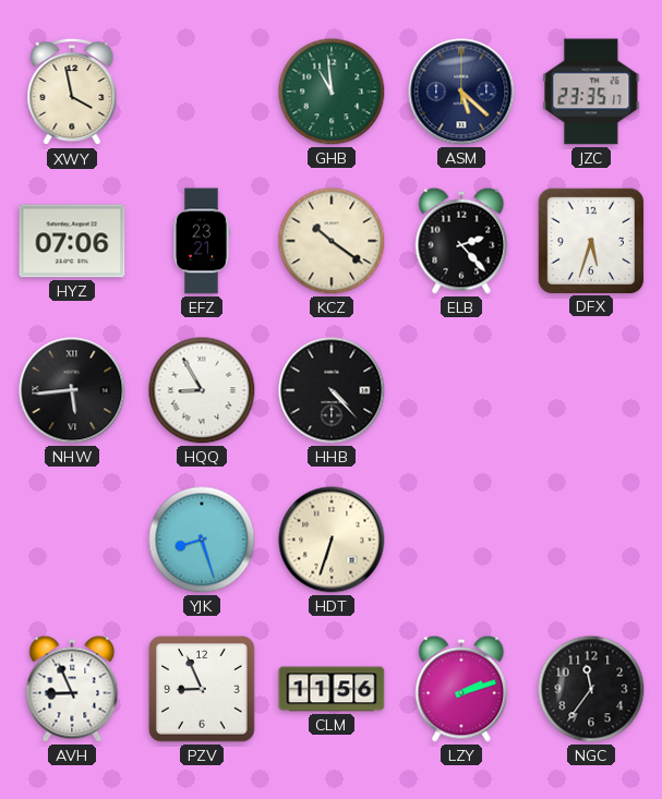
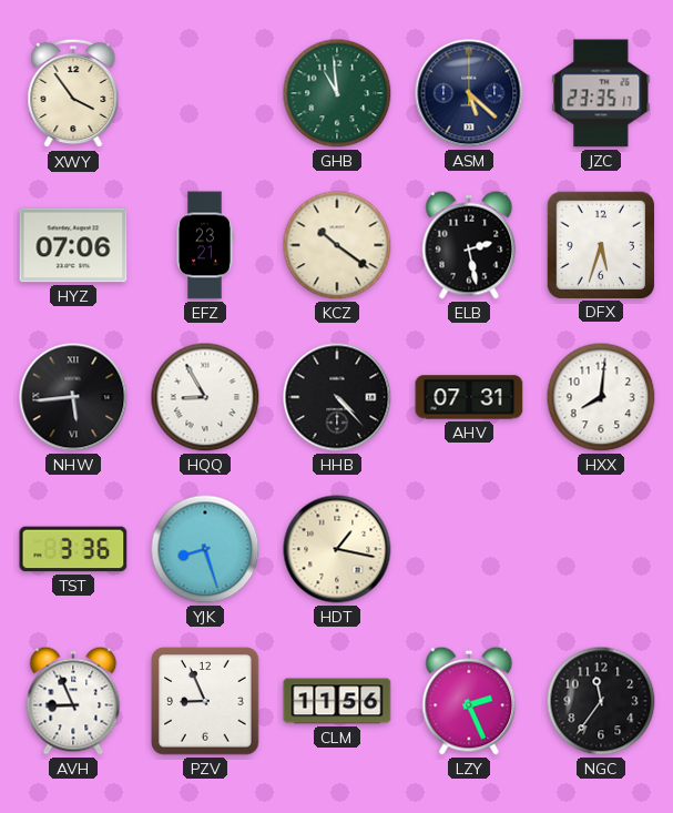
XWY: 3:58 -> 3:54
ELB: 2:23 -> 2:28
AHV: none -> 07:31
HXX: none -> 8:01
TST: none -> 3:36
HDT: 6:33 -> 1:17
LZY: 2:12 -> 2:26
